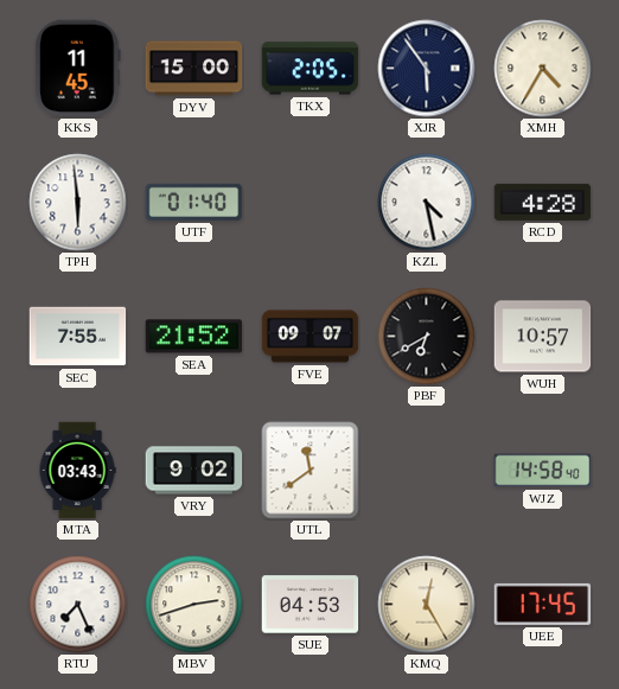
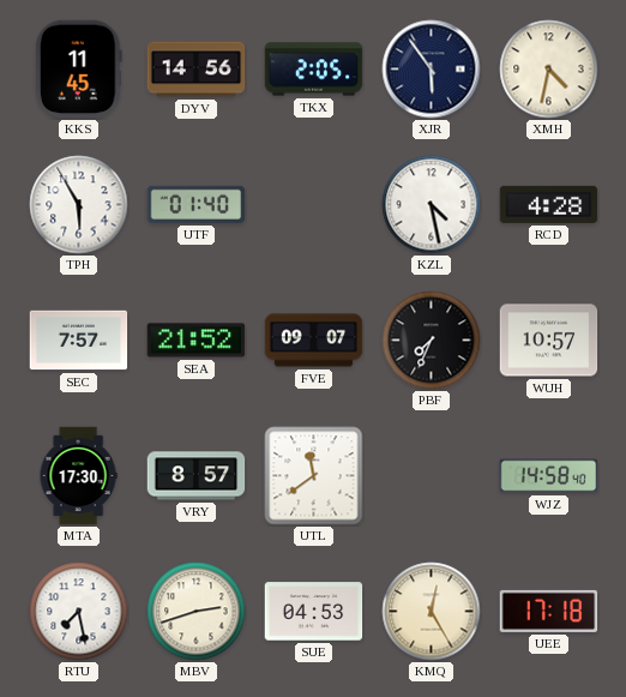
DYV: 15:00 -> 14:56
XMH: 4:35 -> 4:32
TPH: 5:59 -> 5:55
SEC: 7:55 -> 7:57
PBF: 6:40 -> 7:34
MTA: 03:43 -> 17:30
VRY: 9:02 -> 8:57
RTU: 7:26 -> 7:28
UEE: 17:45 -> 17:18
